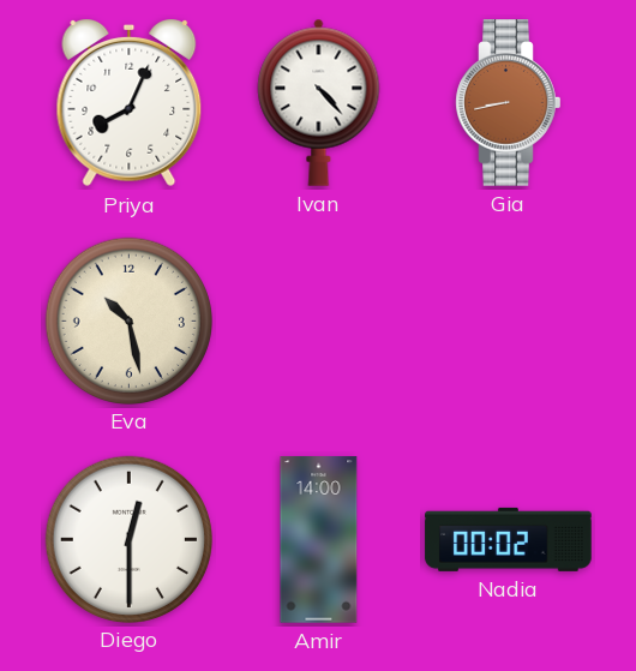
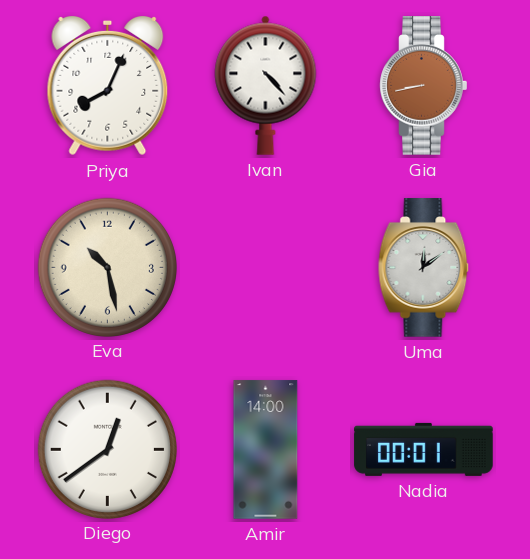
Uma: none -> 12:09
Diego: 12:30 -> 12:39
Nadia: 00:02 -> 00:01
